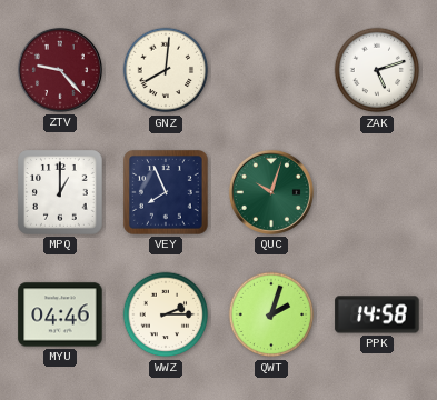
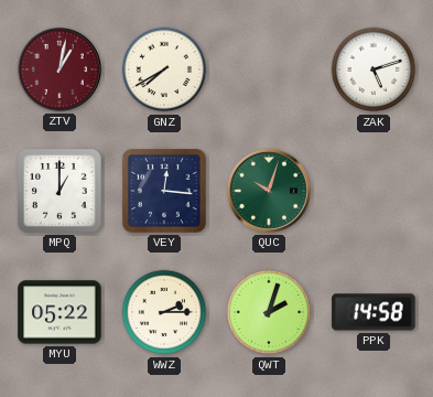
ZTV: 9:23 -> 1:02
GNZ: 8:01 -> 7:40
VEY: 7:56 -> 12:16
MYU: 04:46 -> 05:22
